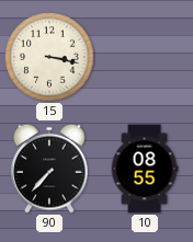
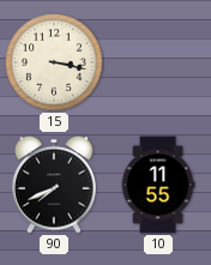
90: 7:37 -> 7:41
10: 08:55 -> 11:55
